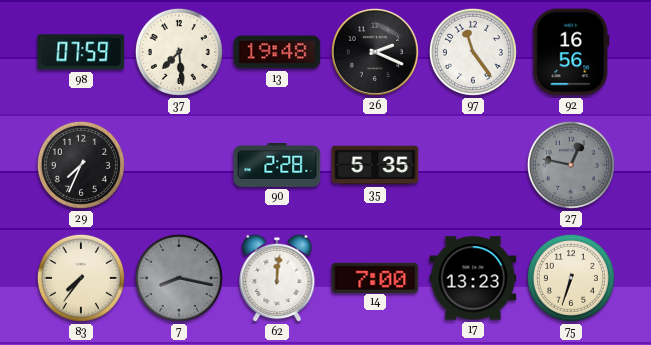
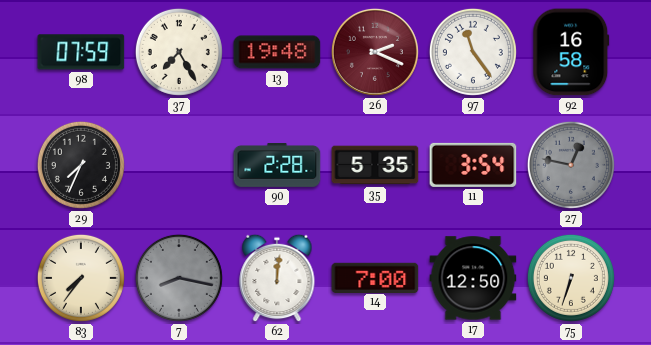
37: 7:29 -> 7:25
26 dial: black -> burgundy
92: 16:56 -> 16:58
11: none -> 3:54
17: 13:23 -> 12:50
